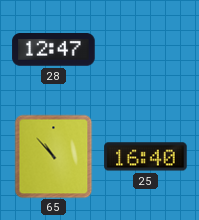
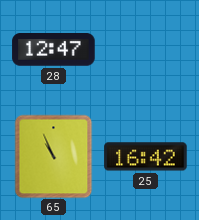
65: 10:53 -> 10:56
25: 16:40 -> 16:42
